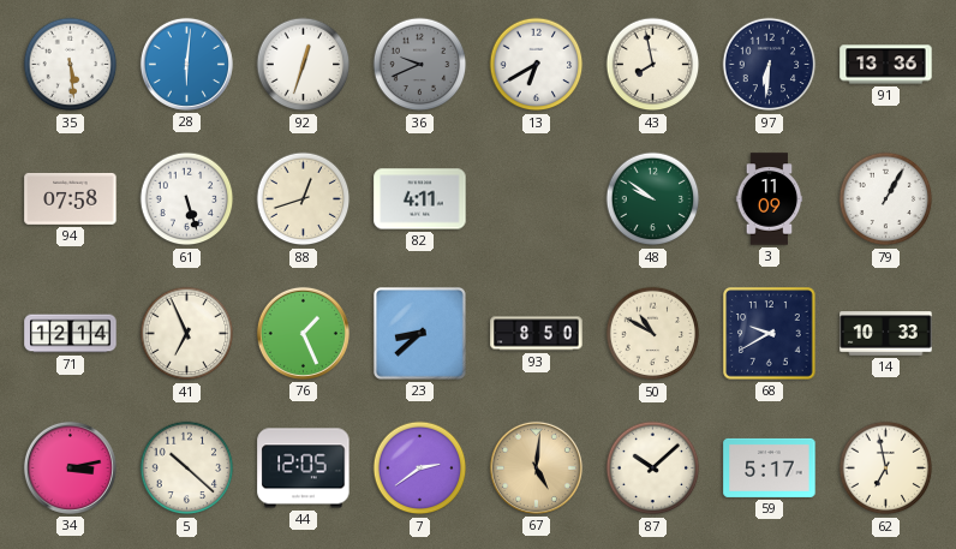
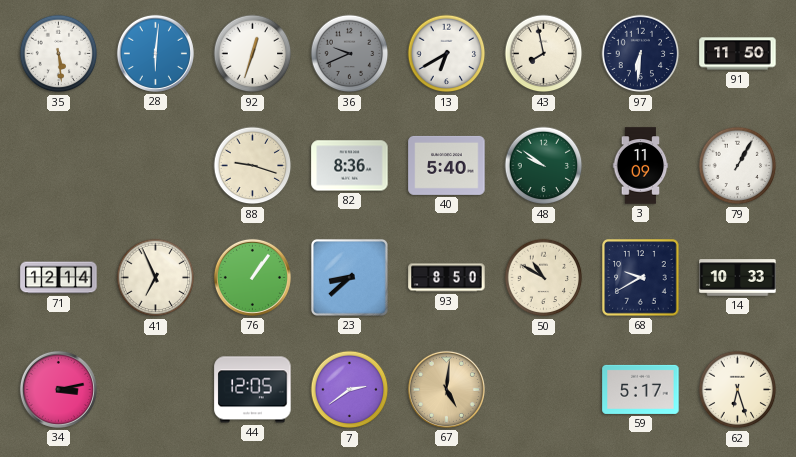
91: 13:36 -> 11:50
94: 07:58 -> none
61: 5:27 -> none
88: 12:42 -> 9:18
82: 4:11 -> 8:36
40: none -> 5:40
76: 1:26 -> 1:06
5: 10:22 -> none
87: 10:08 -> none
62: 6:58 -> 6:27
